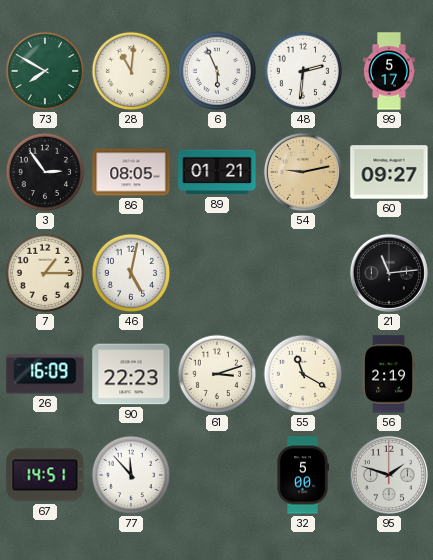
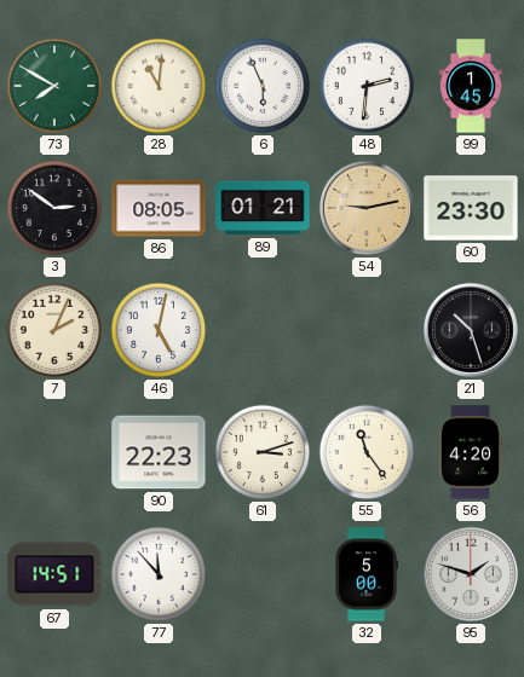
99: 5:17 -> 1:45
3: 2:54 -> 2:51
60: 09:27 -> 23:30
7: 1:15 -> 2:04
21: 11:14 -> 10:27
26: 16:09 -> none
55: 11:20 -> 11:24
56: 2:19 -> 4:20
